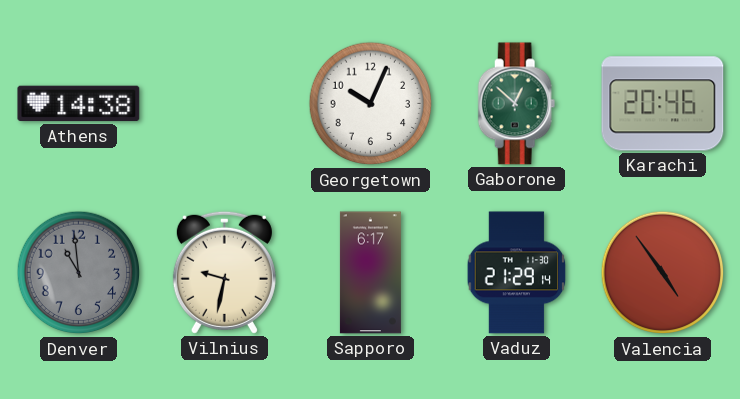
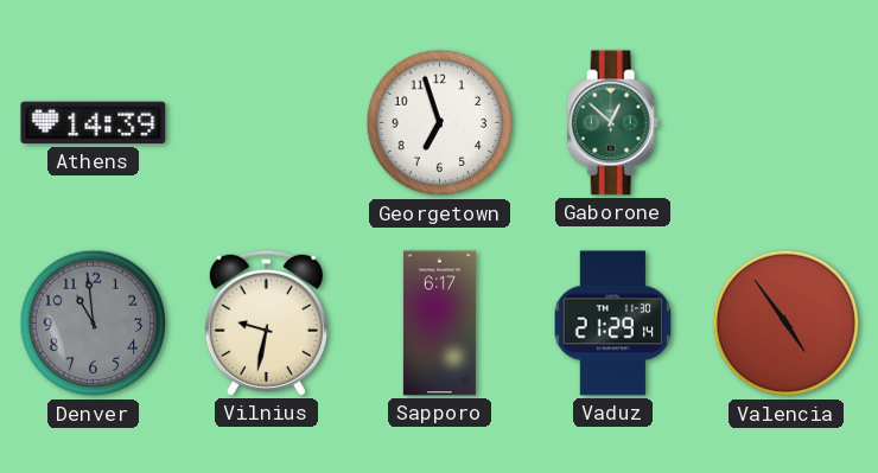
Athens: 14:38 -> 14:39
Georgetown: 10:04 -> 6:57
Karachi: 20:46 -> none
